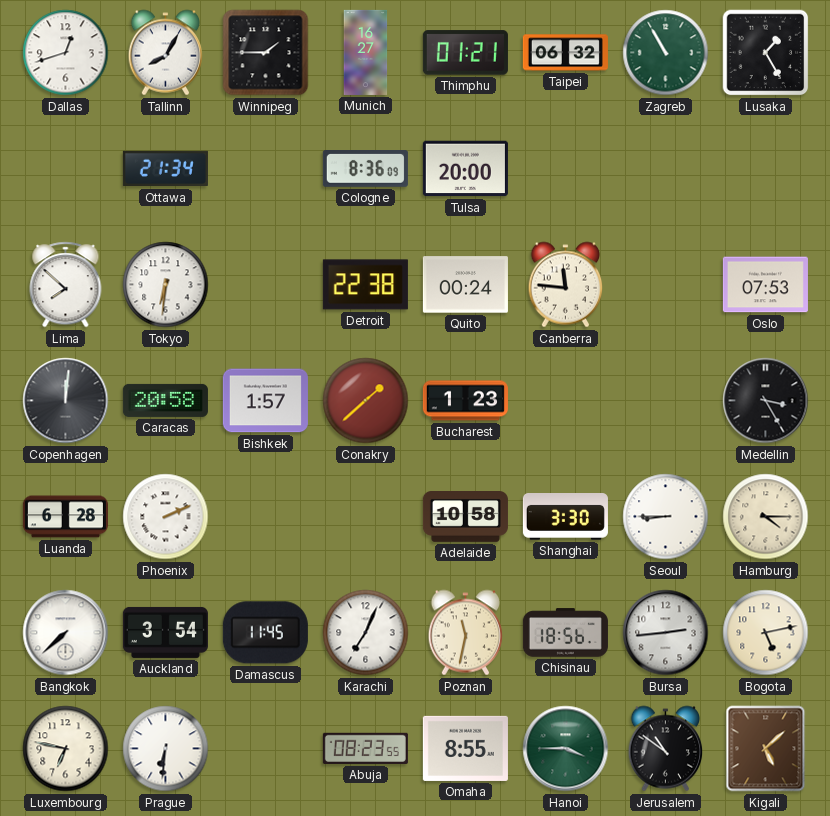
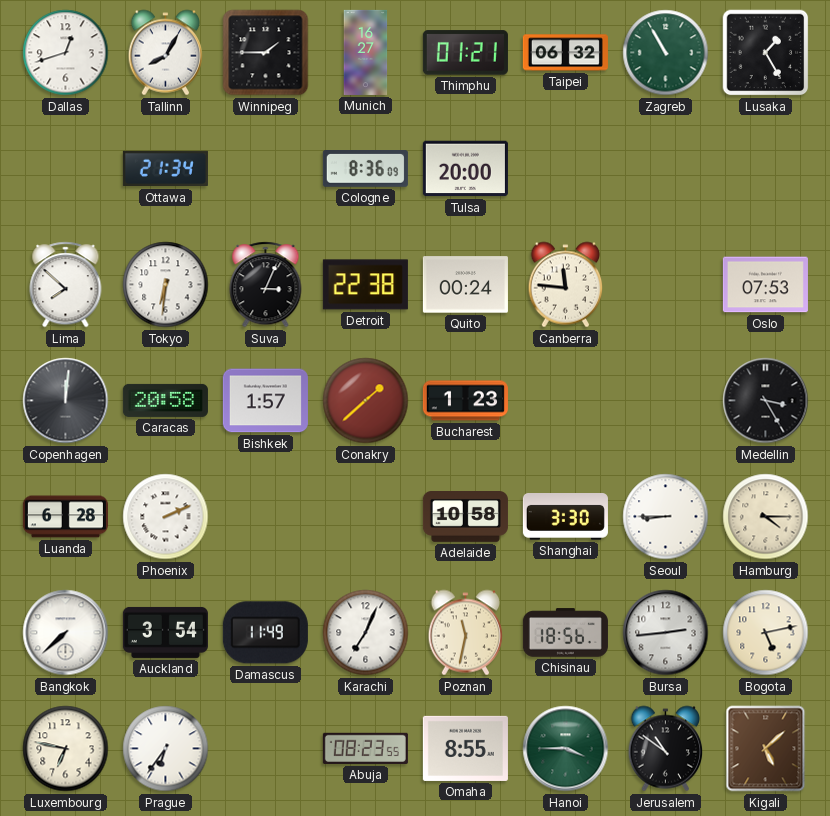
Suva: none -> 3:04
Damascus: 11:45 -> 11:49
Prague: 6:31 -> 6:36
